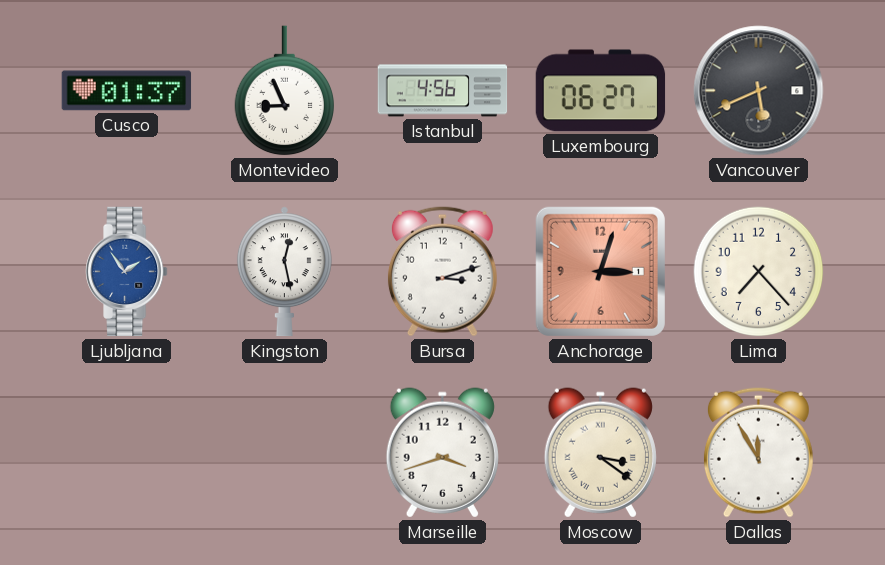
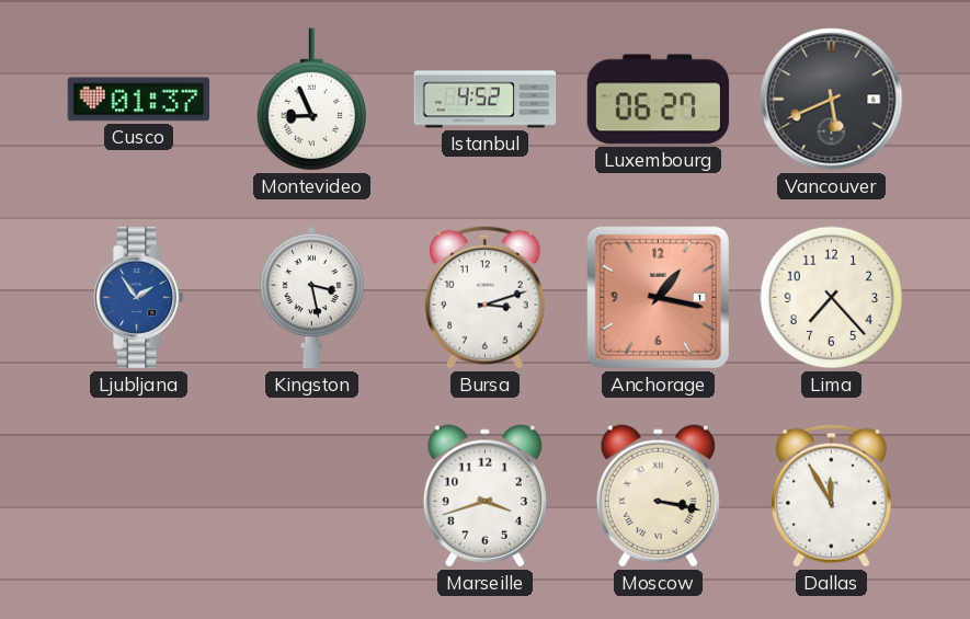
Istanbul: 4:56 -> 4:52
Kingston: 12:28 -> 3:28
Anchorage: 3:03 -> 1:17
Moscow: 3:21 -> 3:17
